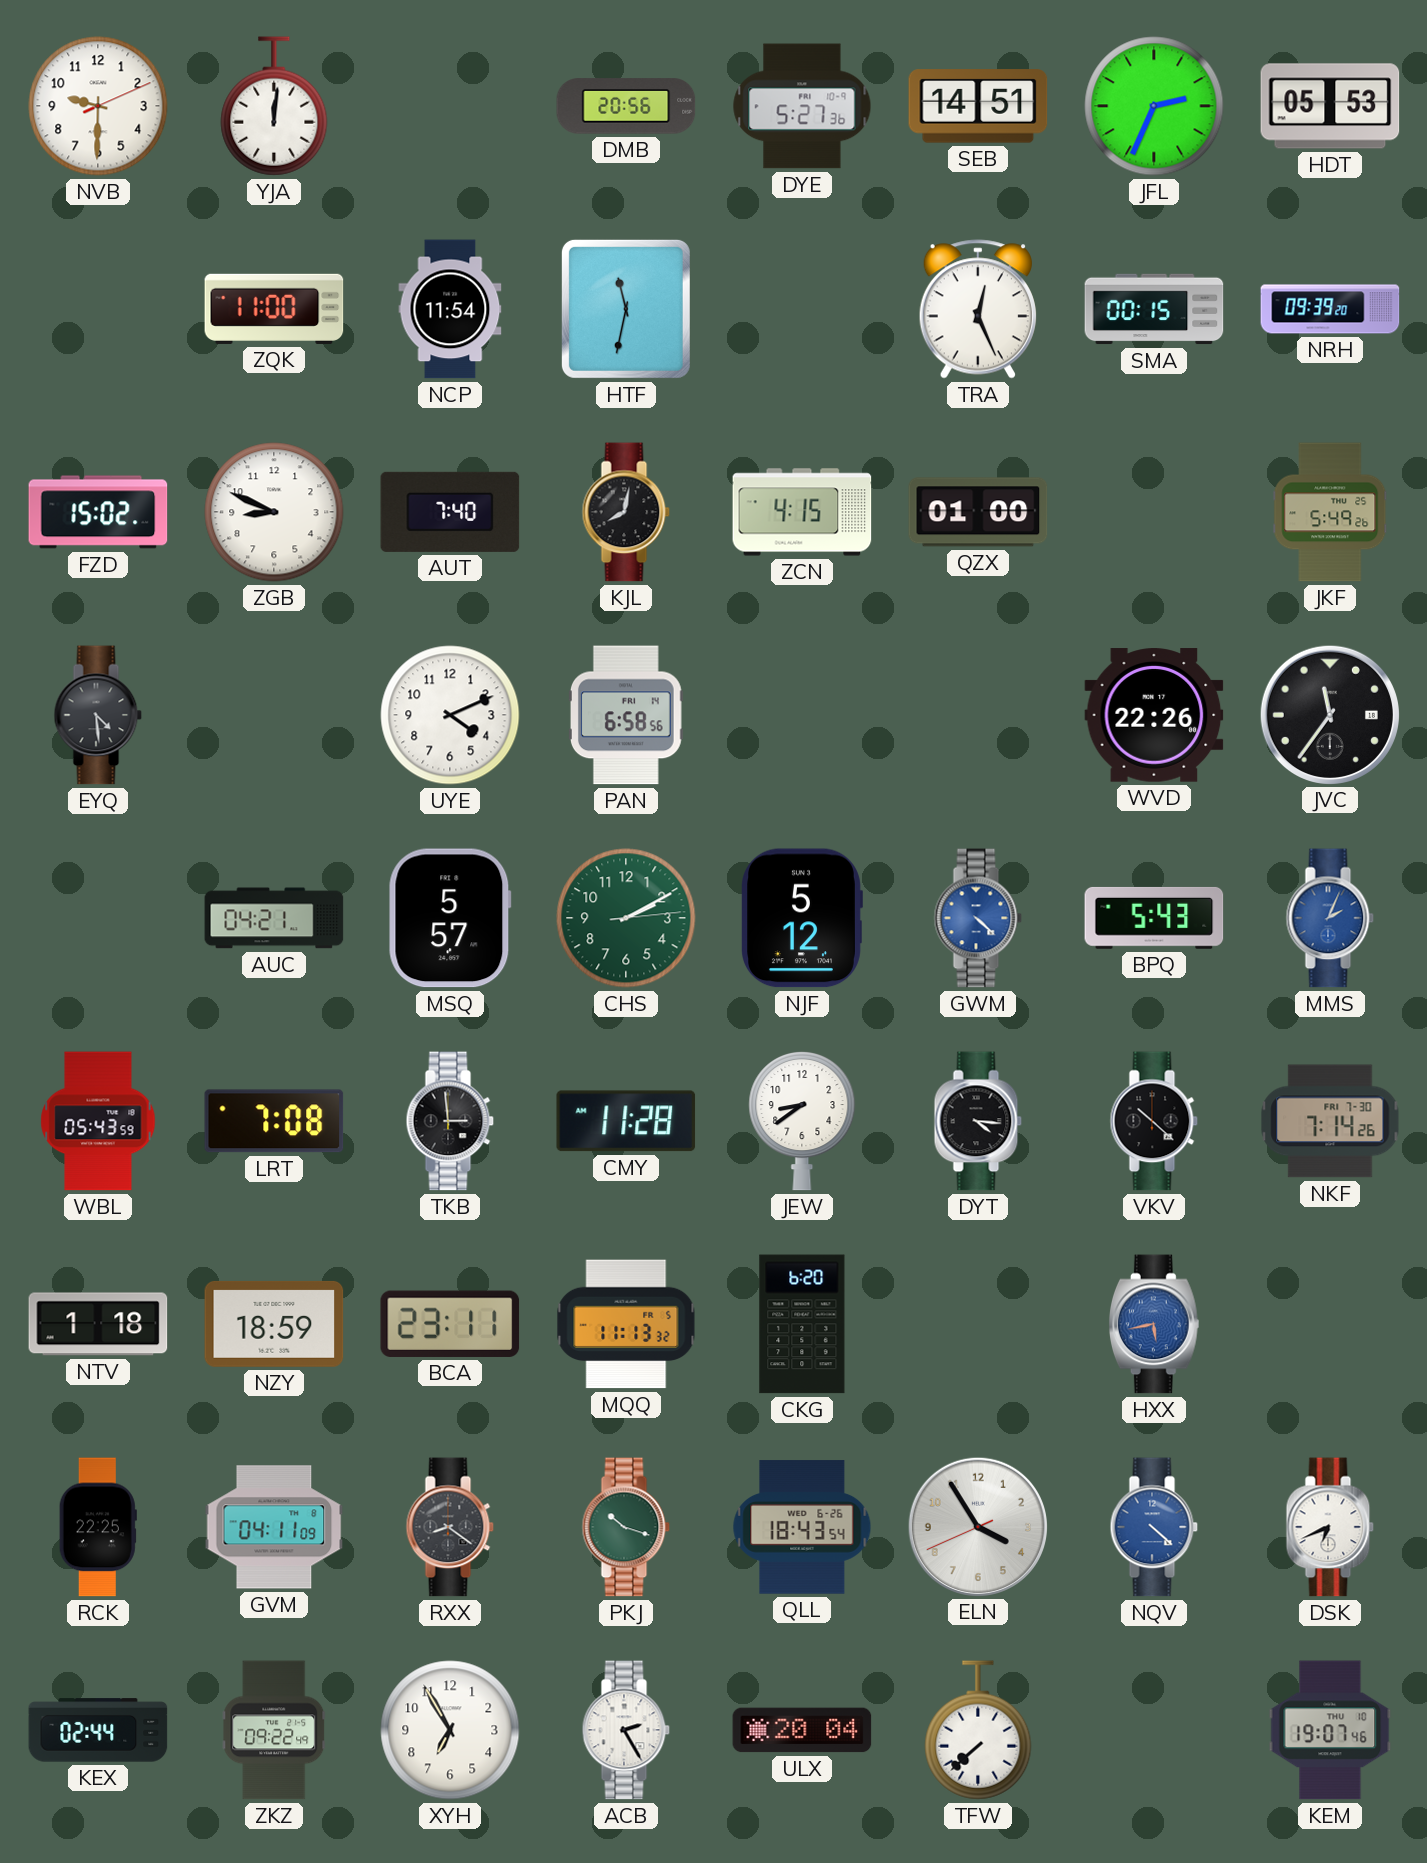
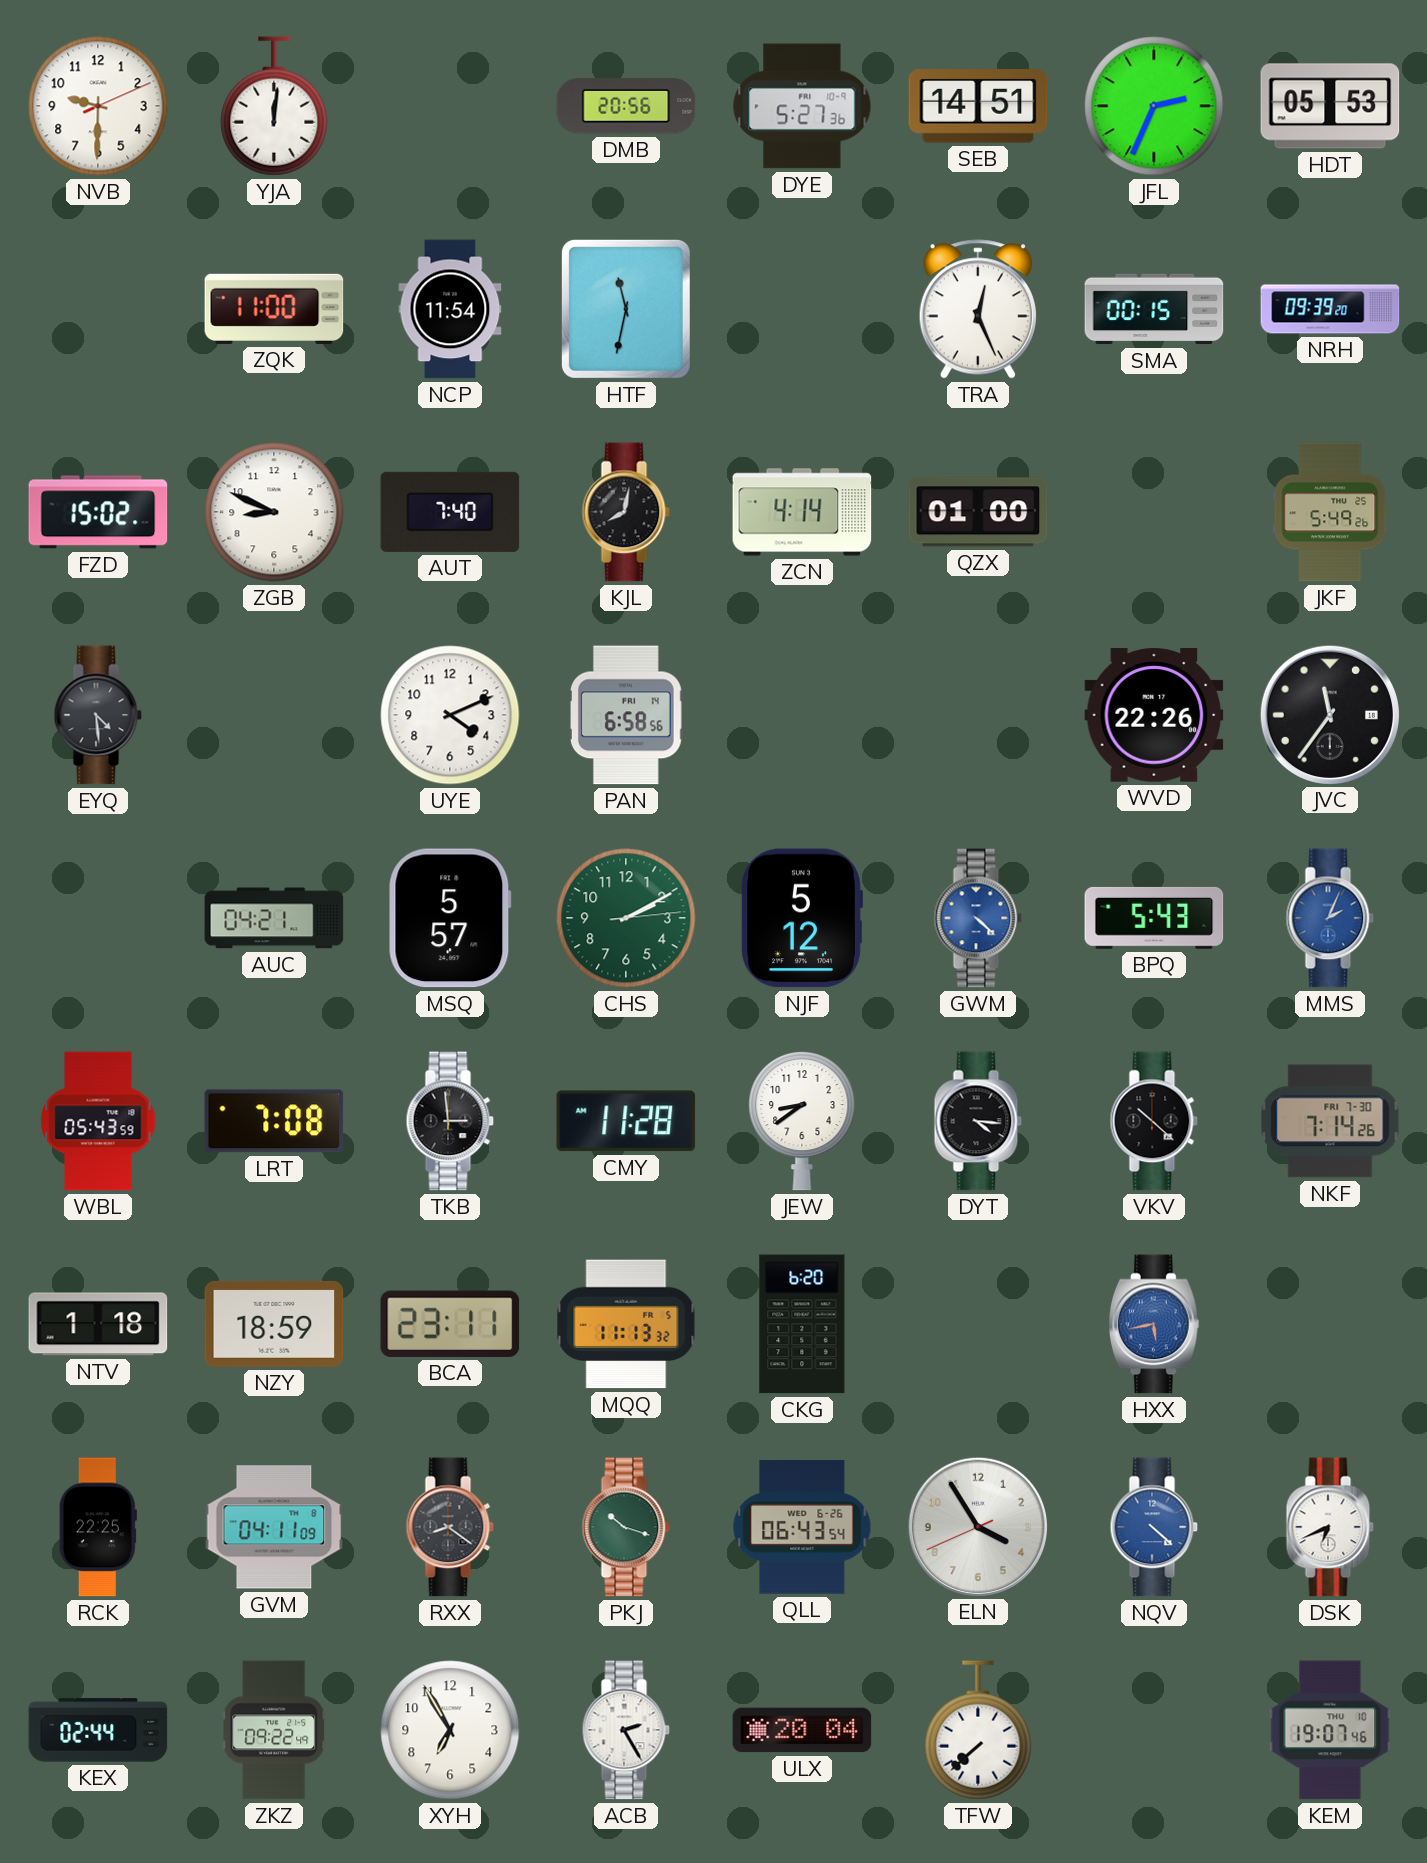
ZCN: 4:15 -> 4:14
QLL: 18:43 -> 06:43
